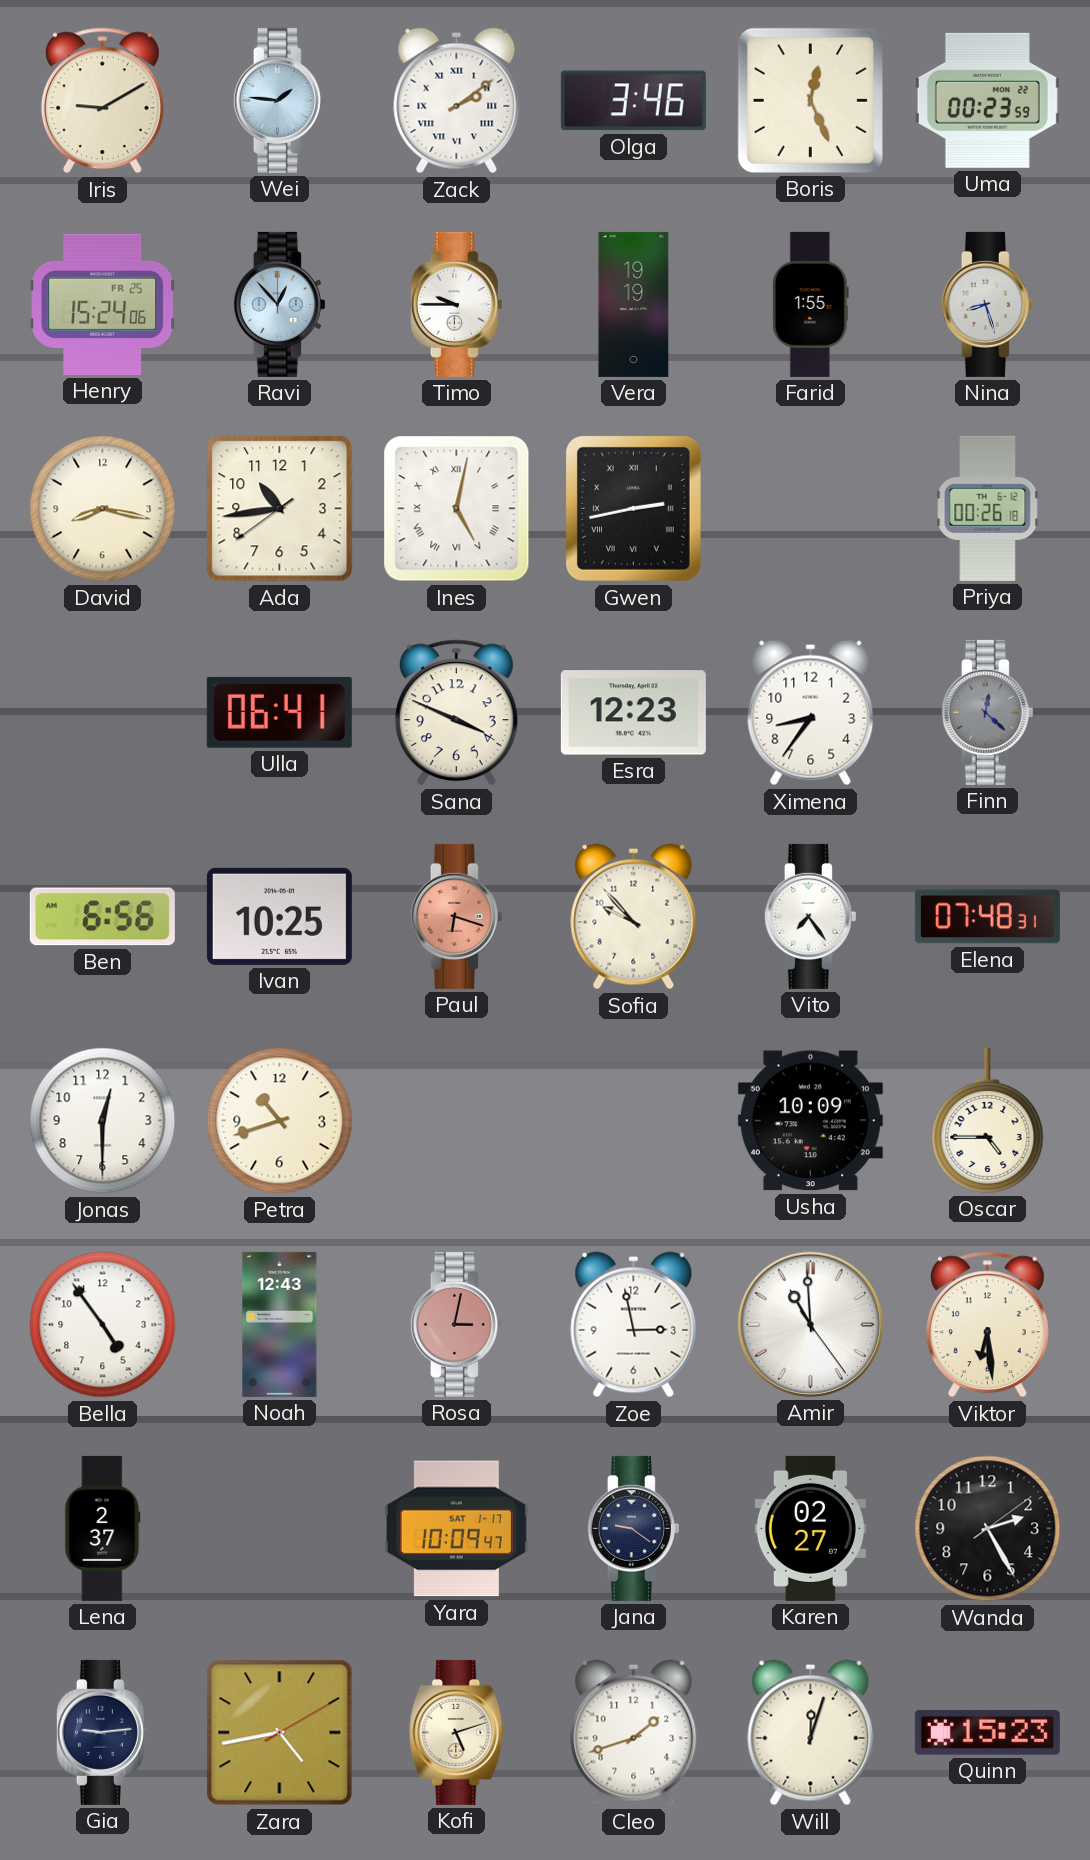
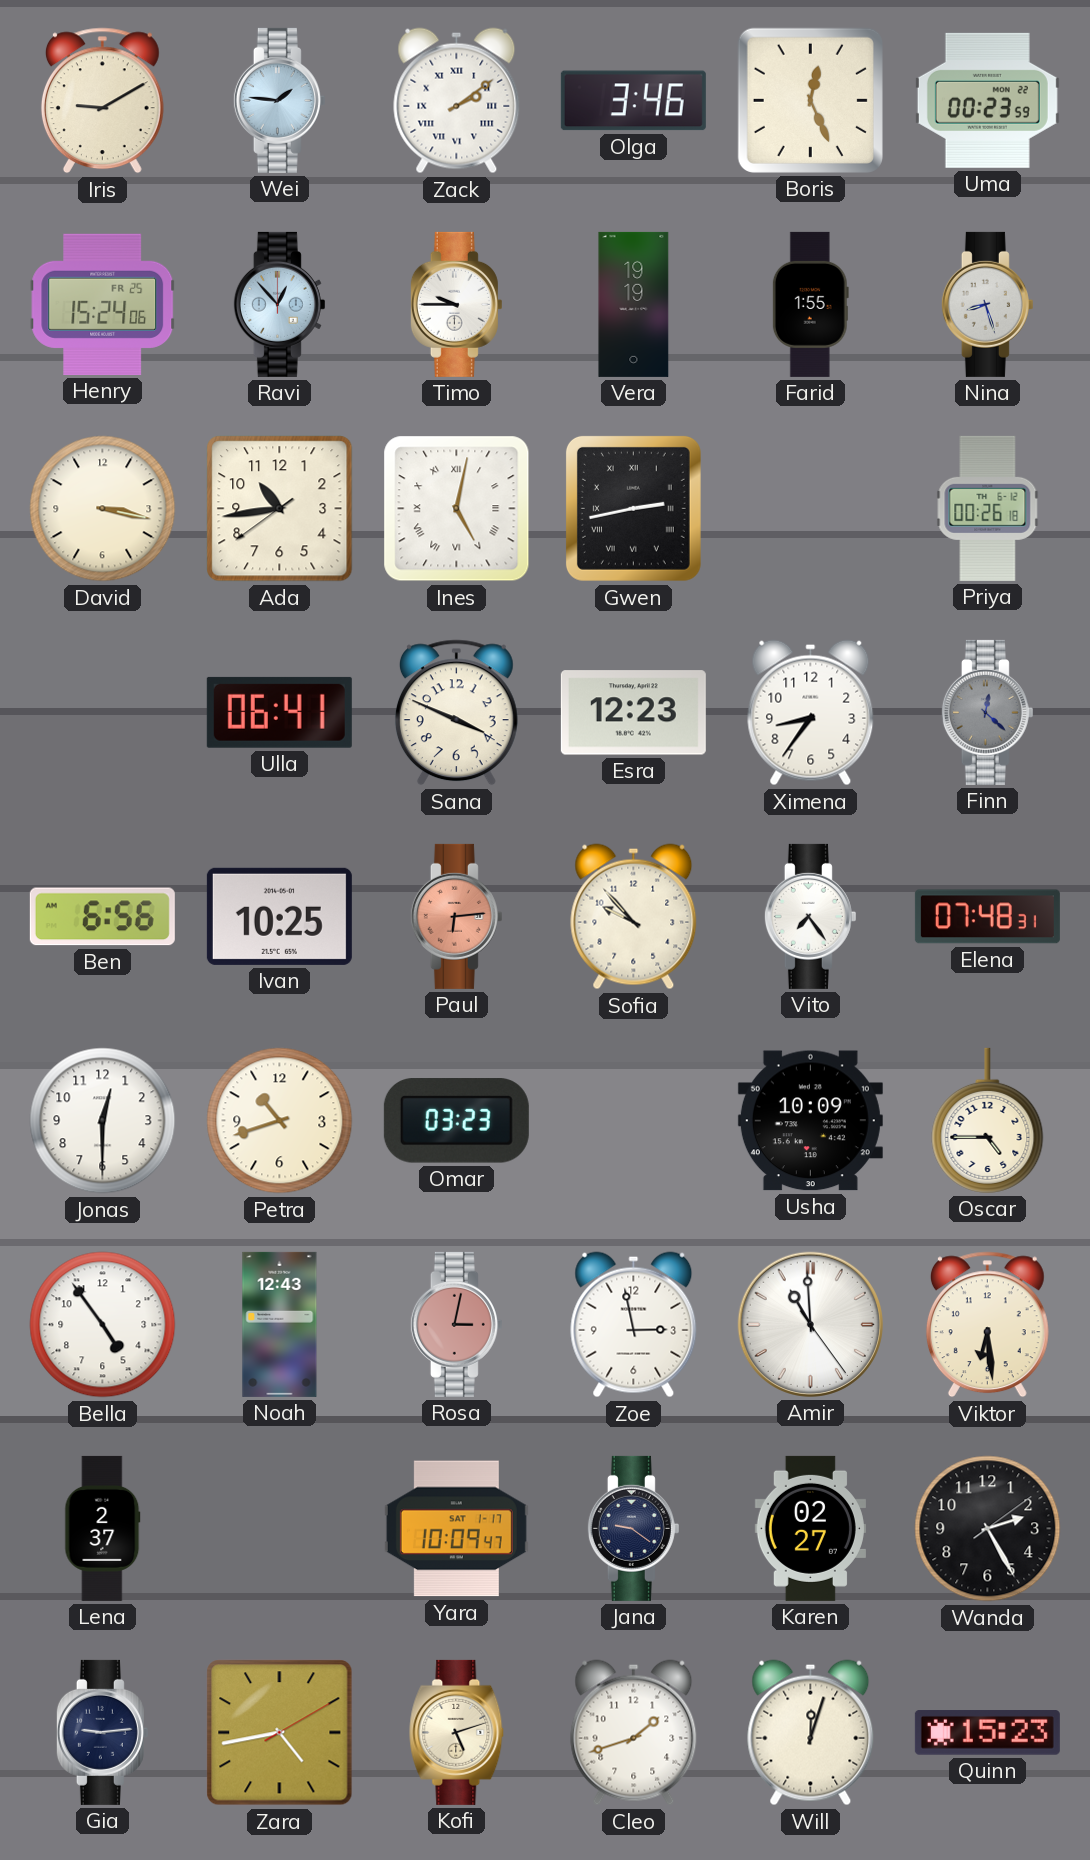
David: 8:17 -> 3:17
Paul: 6:18 -> 6:14
Omar: none -> 03:23
